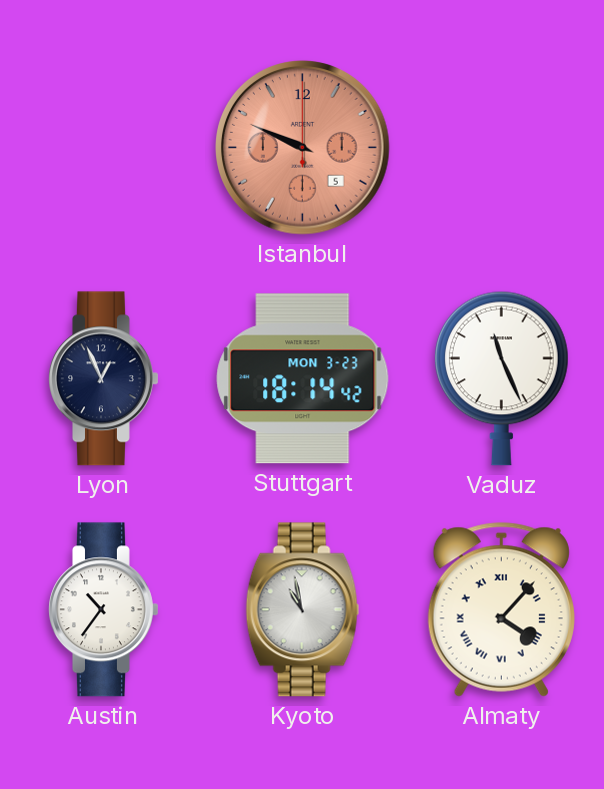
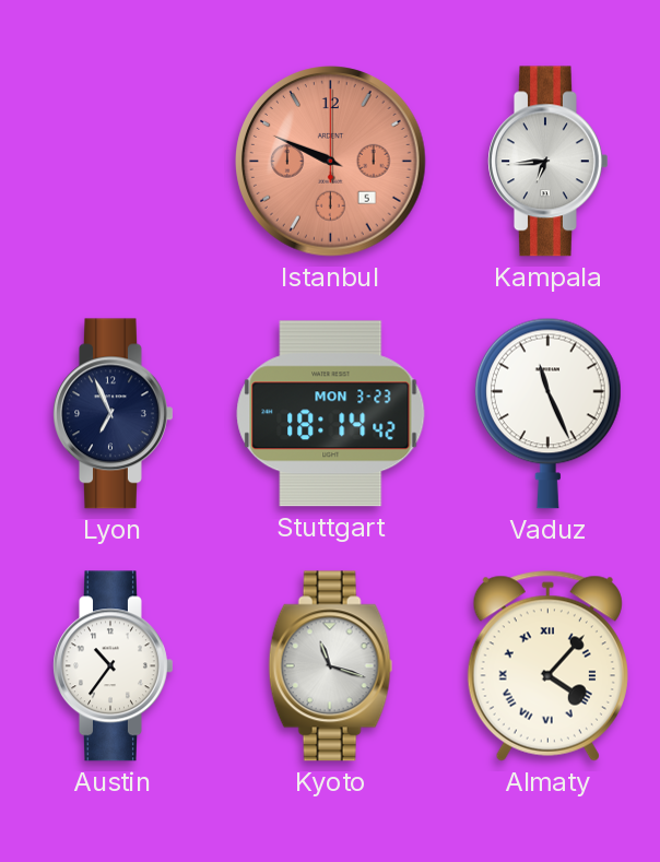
Kampala: none -> 6:44
Lyon: 12:56 -> 6:56
Kyoto: 10:58 -> 11:18
